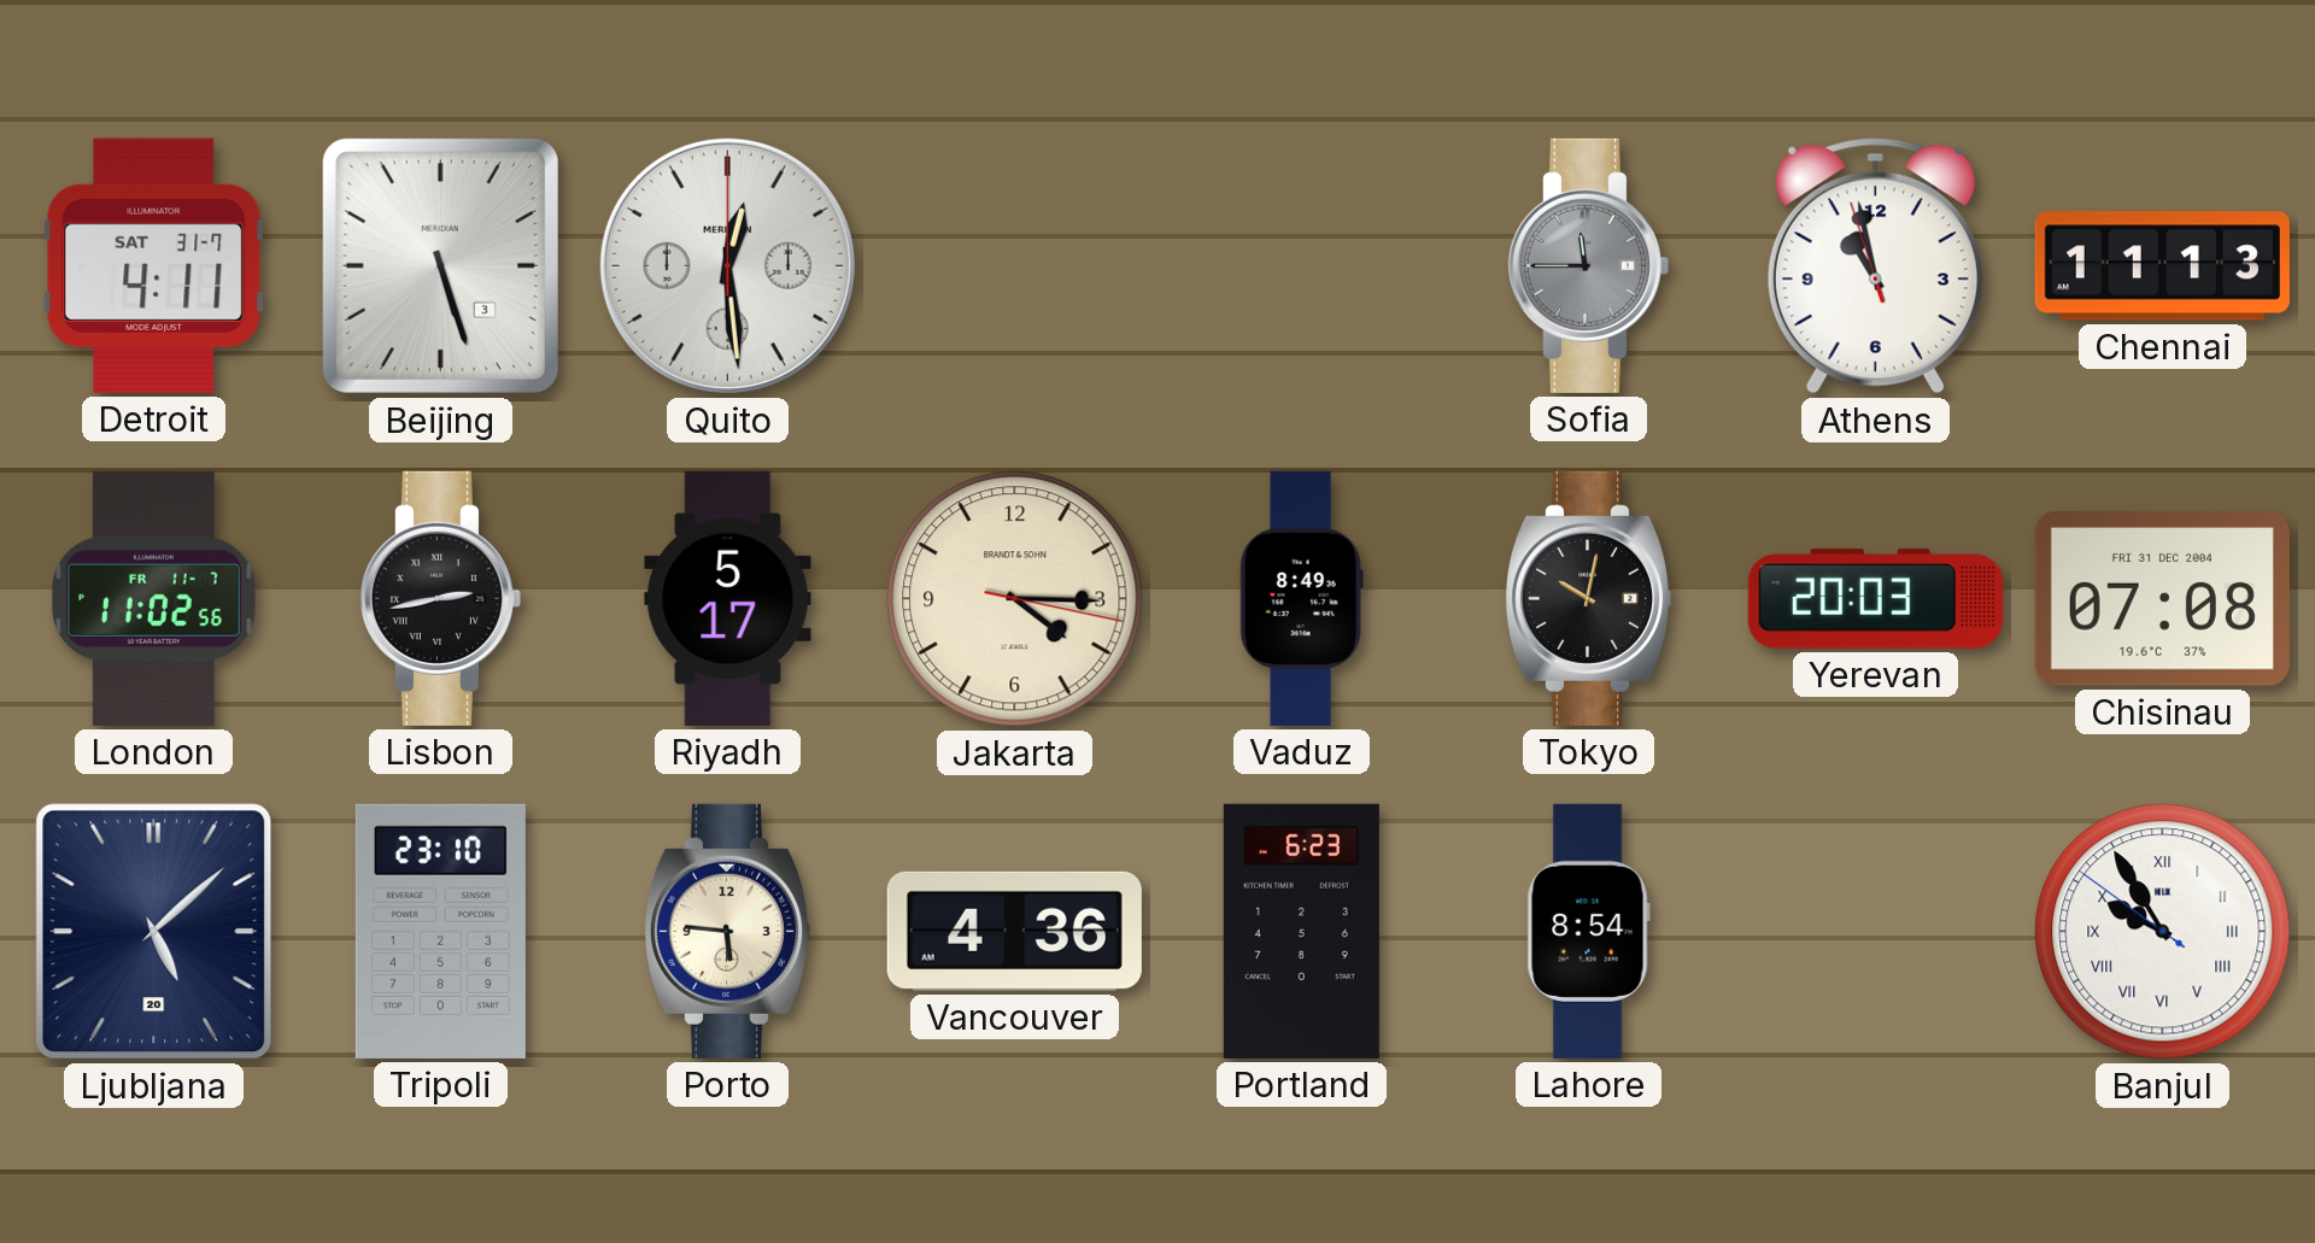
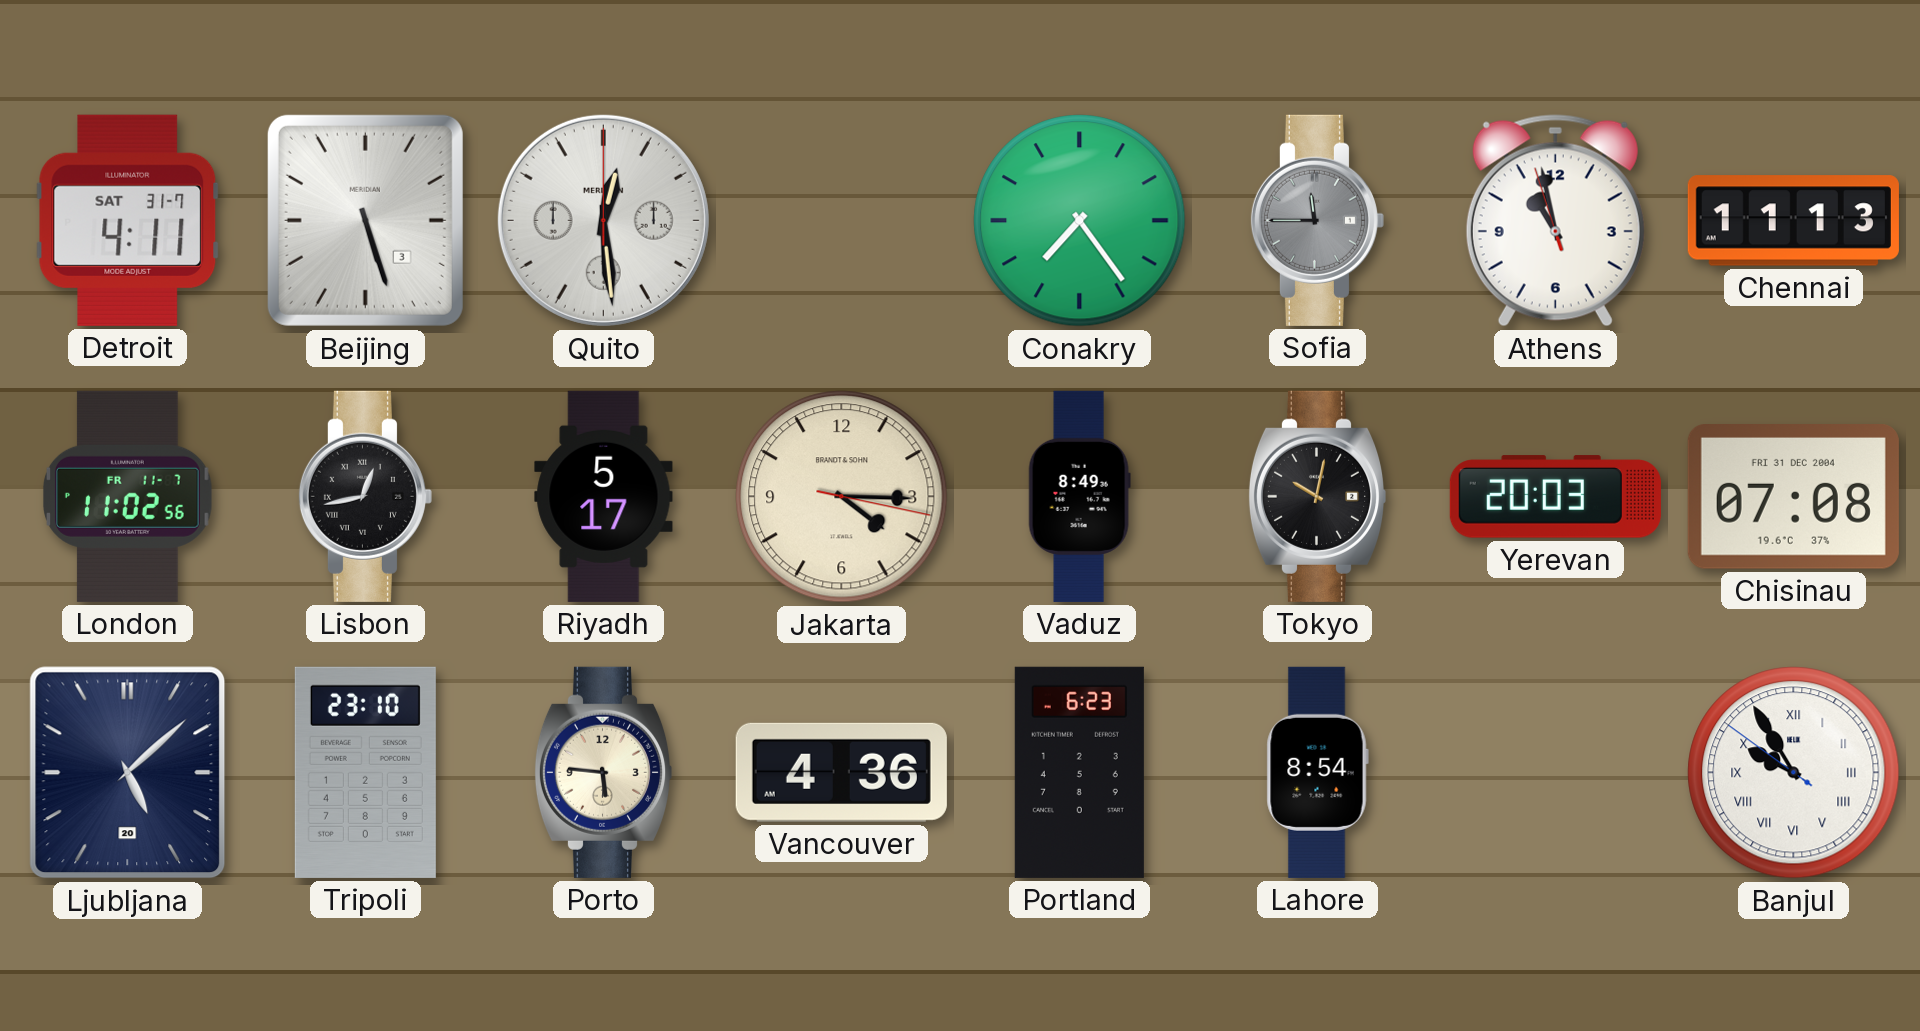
Conakry: none -> 7:24
Lisbon: 2:43 -> 12:43
